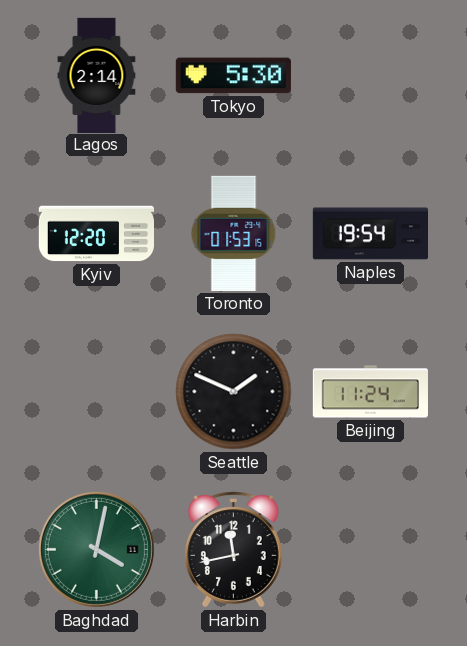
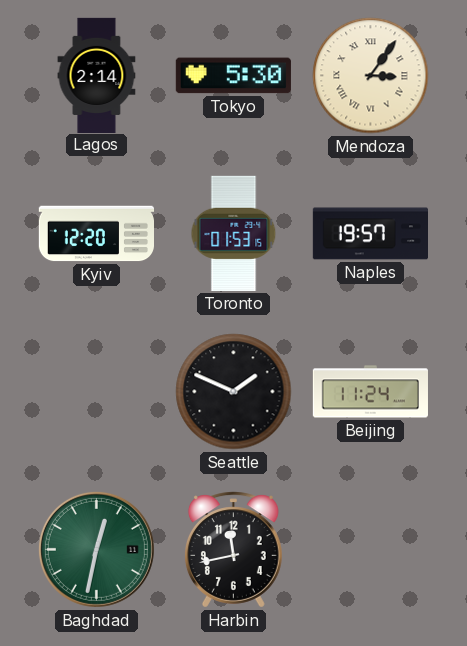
Mendoza: none -> 3:06
Naples: 19:54 -> 19:57
Baghdad: 4:02 -> 12:32
